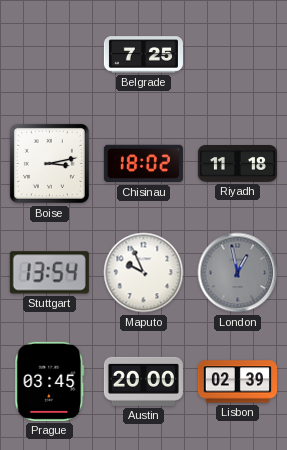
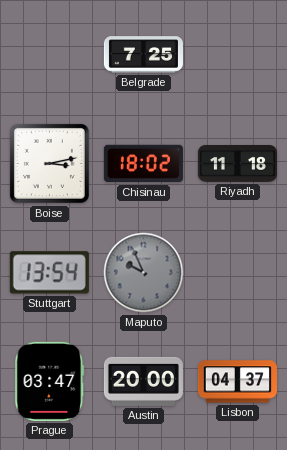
Maputo dial: white -> grey
London: 12:58 -> none
Prague: 03:45 -> 03:47
Lisbon: 02:39 -> 04:37
